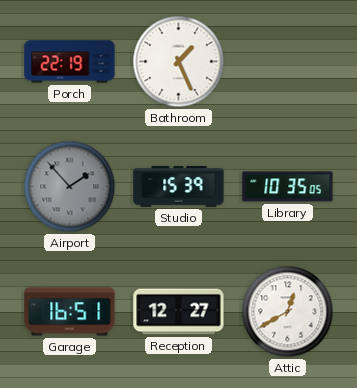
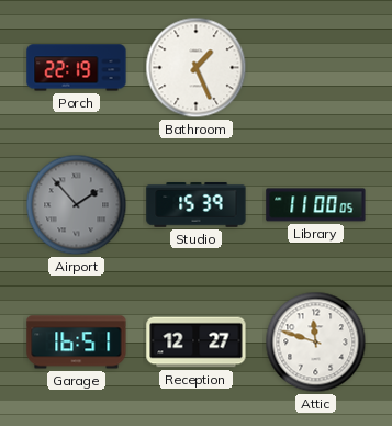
Library: 10:35 -> 11:00
Attic: 12:40 -> 11:48
